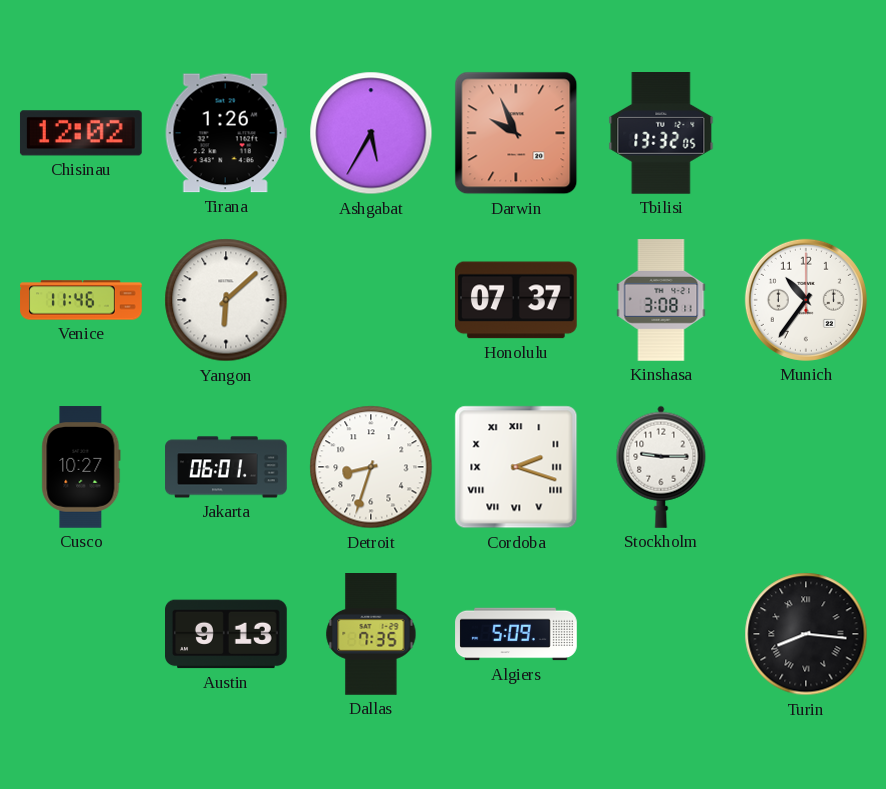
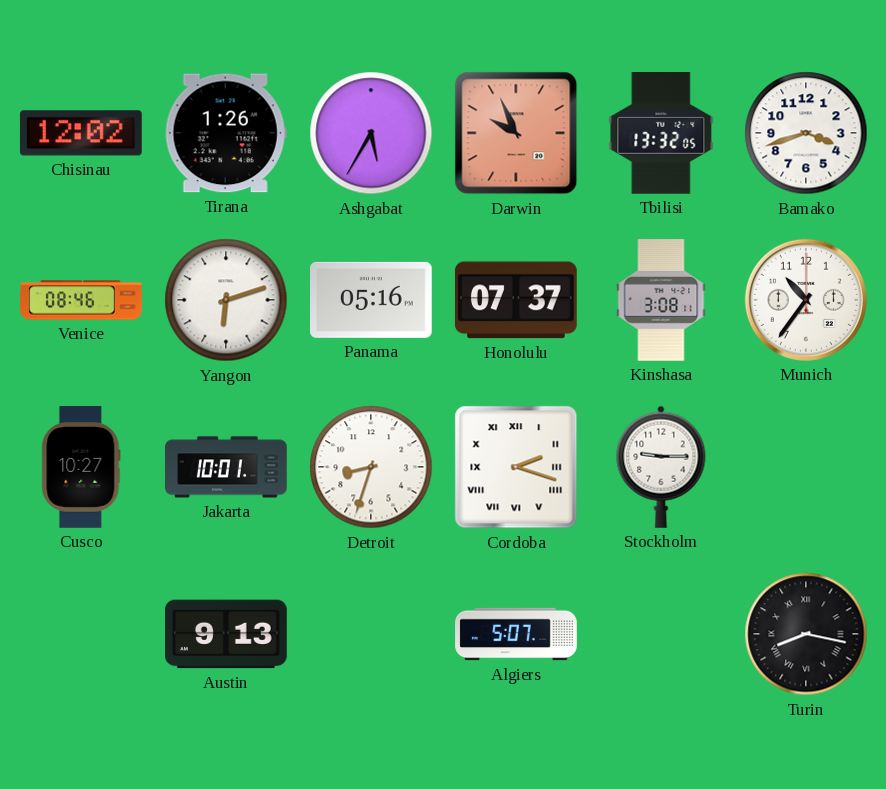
Bamako: none -> 3:42
Venice: 11:46 -> 08:46
Yangon: 6:08 -> 6:12
Panama: none -> 05:16
Jakarta: 06:01 -> 10:01
Dallas: 7:35 -> none
Algiers: 5:09 -> 5:07
Turin: 8:16 -> 8:17
